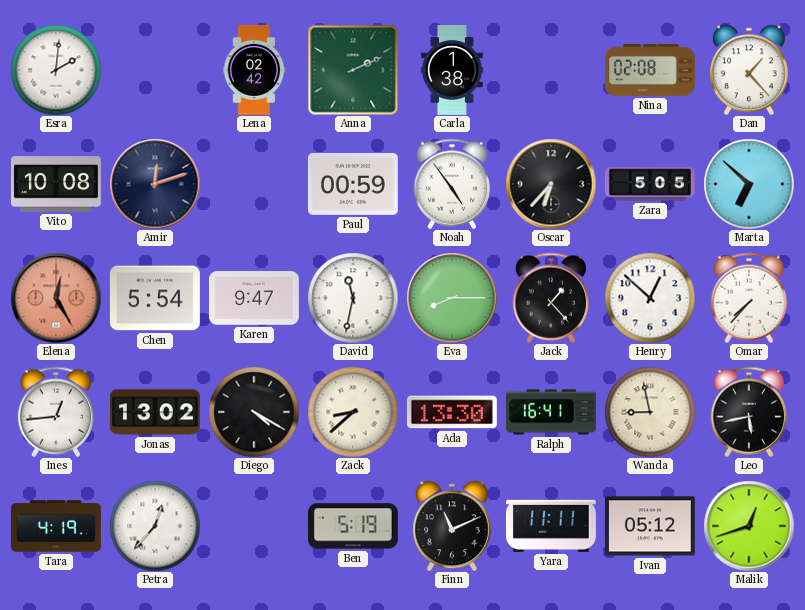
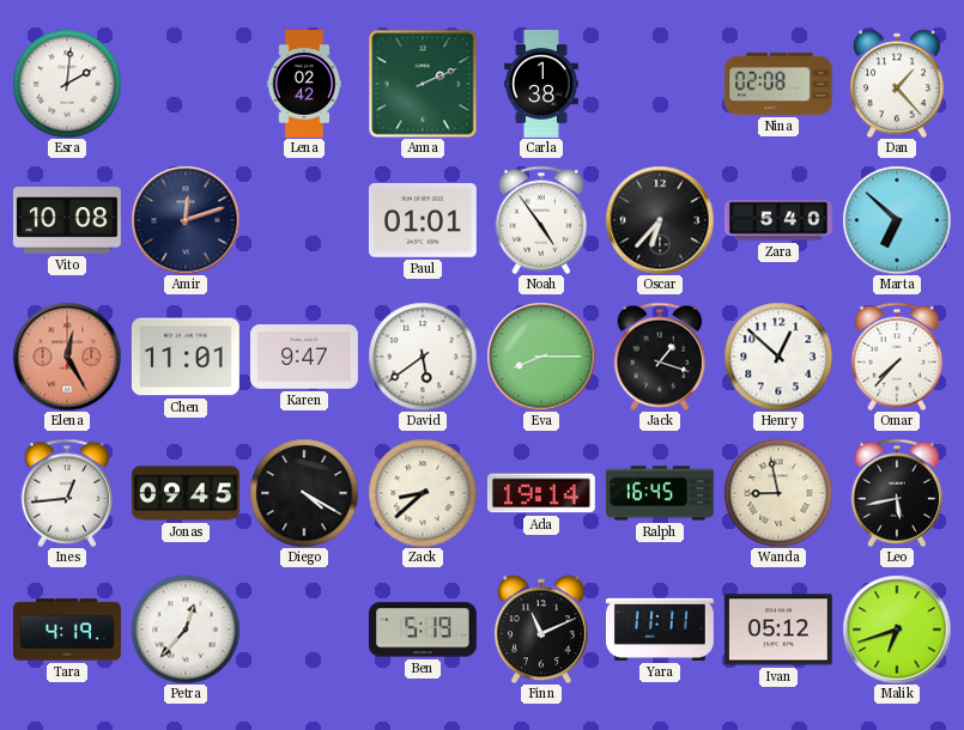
Paul: 00:59 -> 01:01
Zara: 5:05 -> 5:40
Chen: 5:54 -> 11:01
David: 11:32 -> 5:39
Jack: 1:23 -> 1:18
Jonas: 13:02 -> 09:45
Ada: 13:30 -> 19:14
Ralph: 16:41 -> 16:45
Malik: 12:42 -> 6:42
